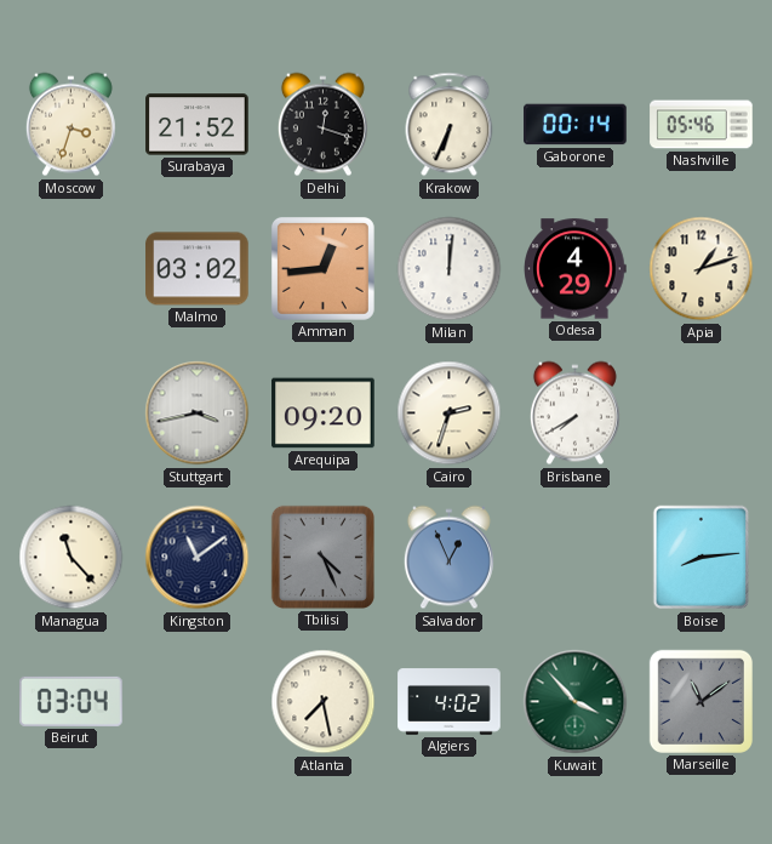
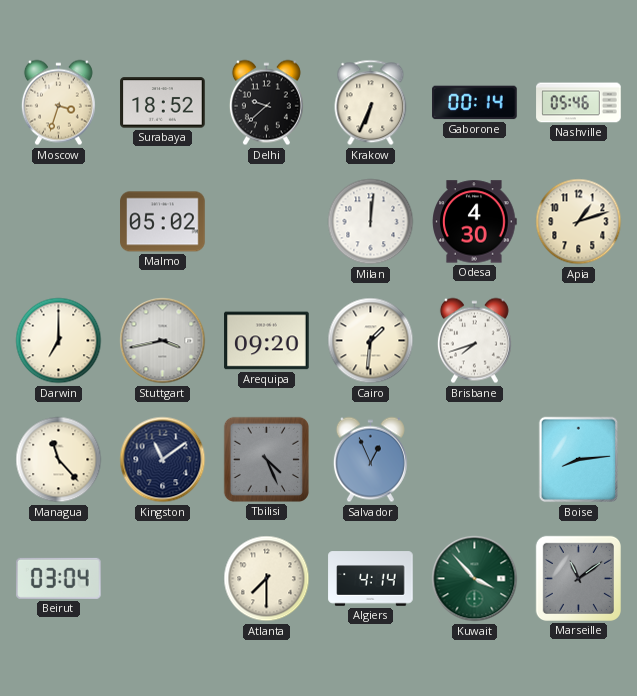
Surabaya: 21:52 -> 18:52
Delhi: 12:18 -> 9:38
Malmo: 03:02 -> 05:02
Amman: 12:44 -> none
Odesa: 4:29 -> 4:30
Darwin: none -> 7:00
Cairo: 2:33 -> 1:31
Brisbane: 7:40 -> 7:42
Atlanta: 7:28 -> 7:30
Algiers: 4:02 -> 4:14
